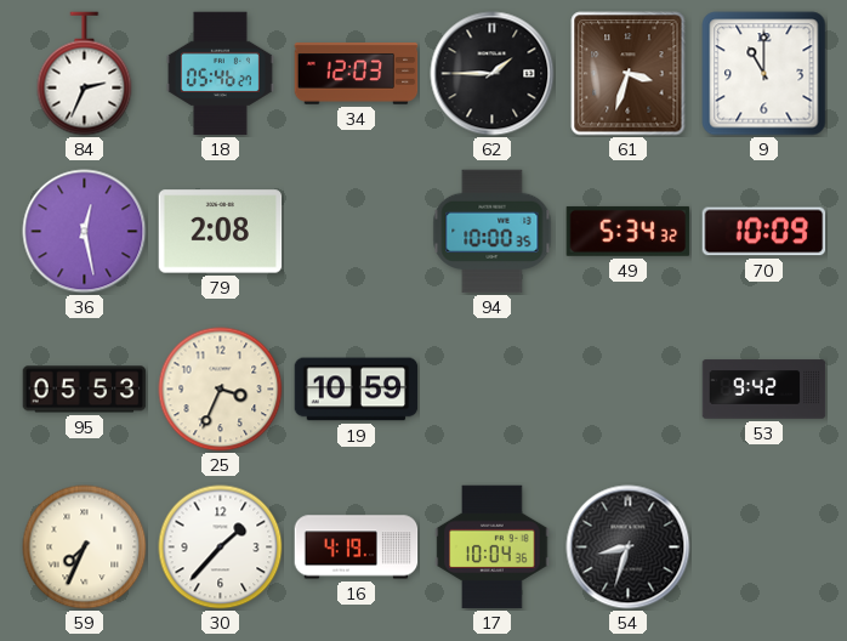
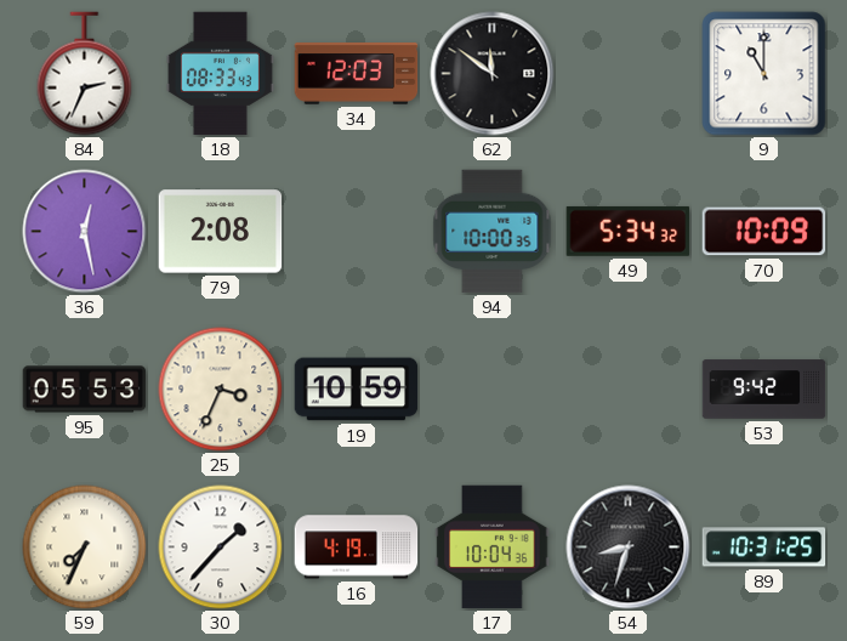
18: 05:46 -> 08:33
62: 1:45 -> 11:51
61: 3:33 -> none
89: none -> 10:31
